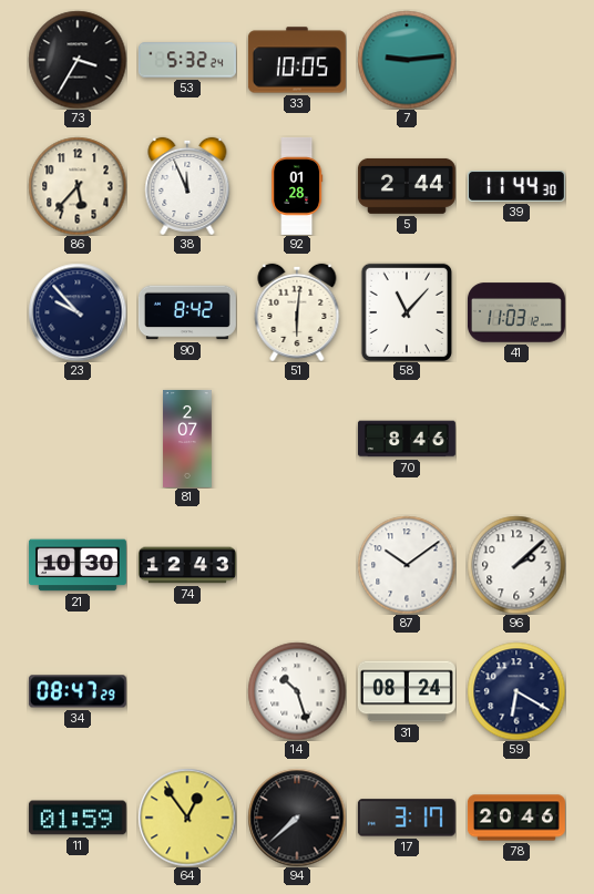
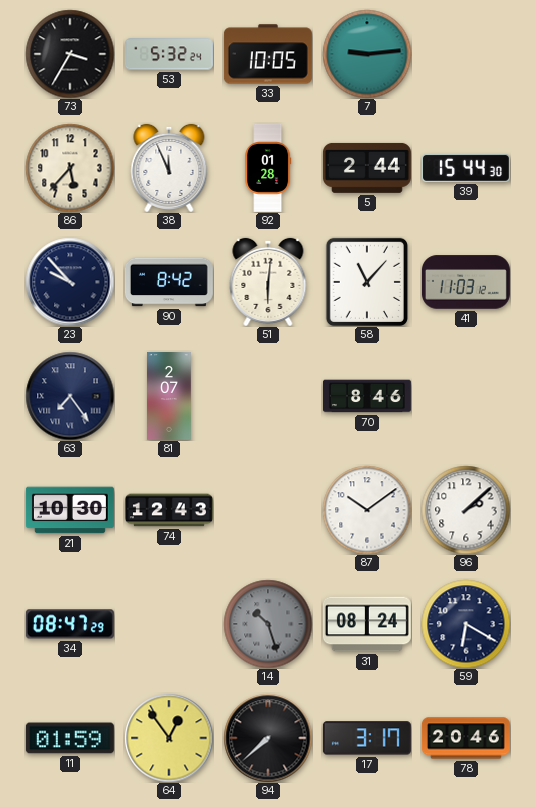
39: 11:44 -> 15:44
63: none -> 7:24
14 dial: white -> grey
